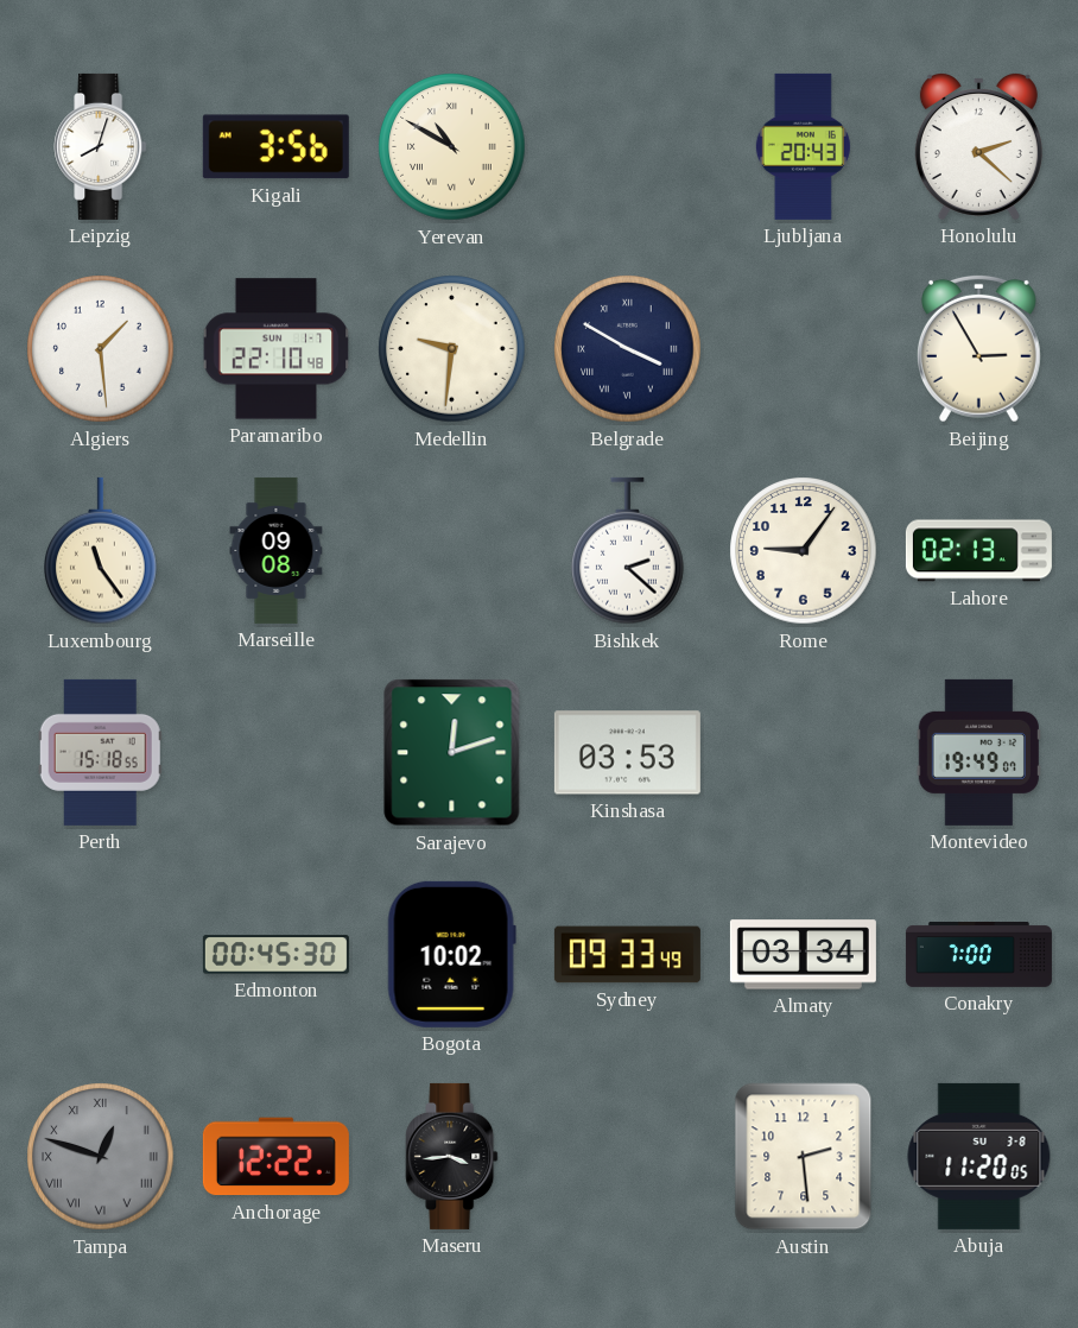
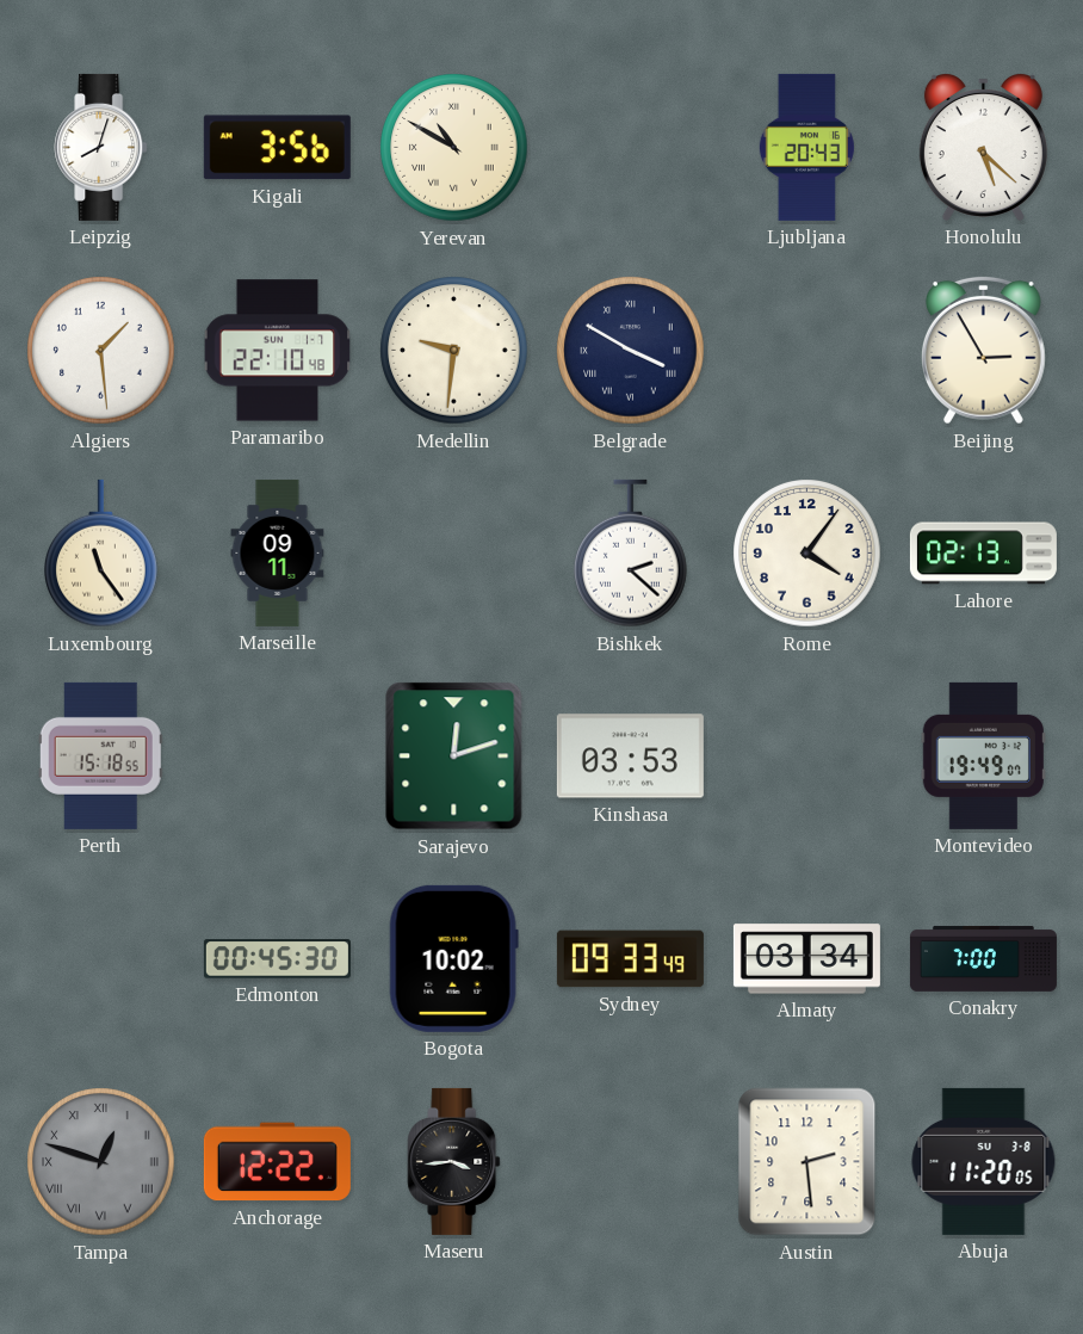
Honolulu: 2:22 -> 5:22
Marseille: 09:08 -> 09:11
Rome: 9:06 -> 4:06
